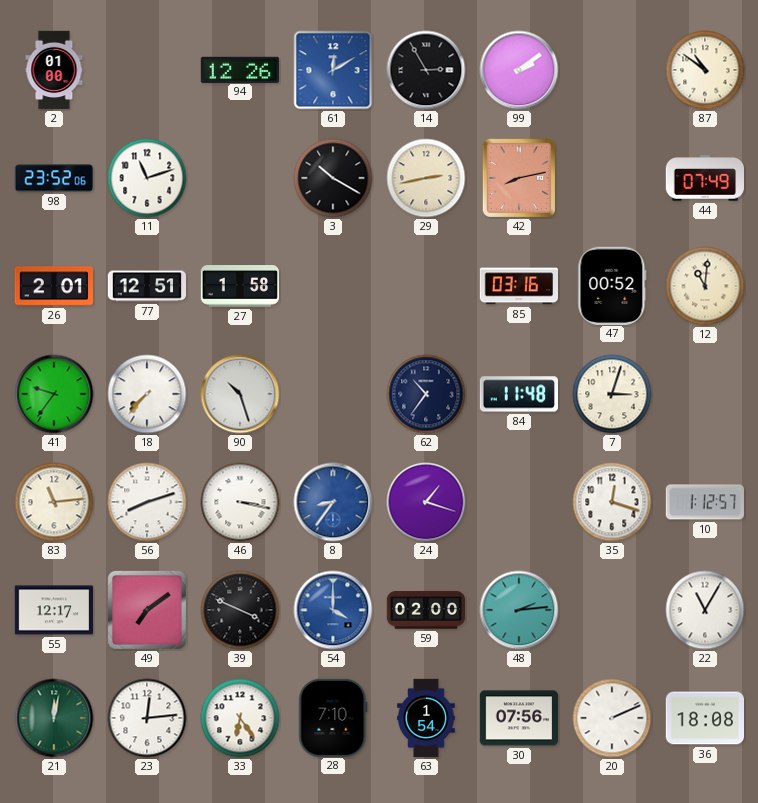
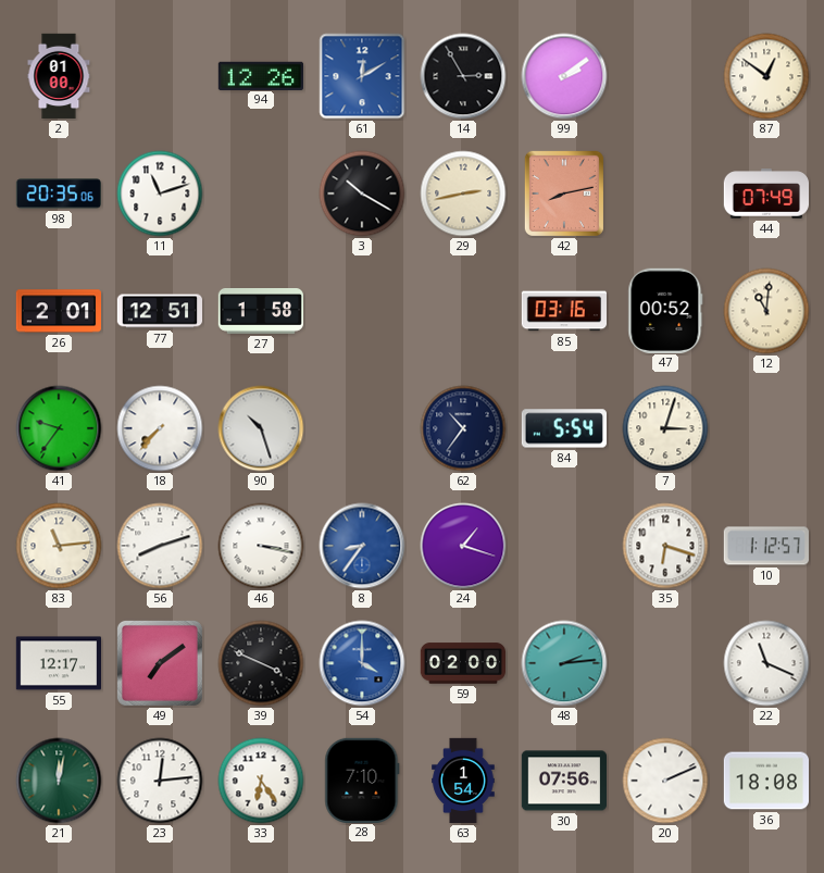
87: 10:51 -> 12:51
98: 23:52 -> 20:35
84: 11:48 -> 5:54
35: 12:18 -> 6:18
22: 11:05 -> 11:19
